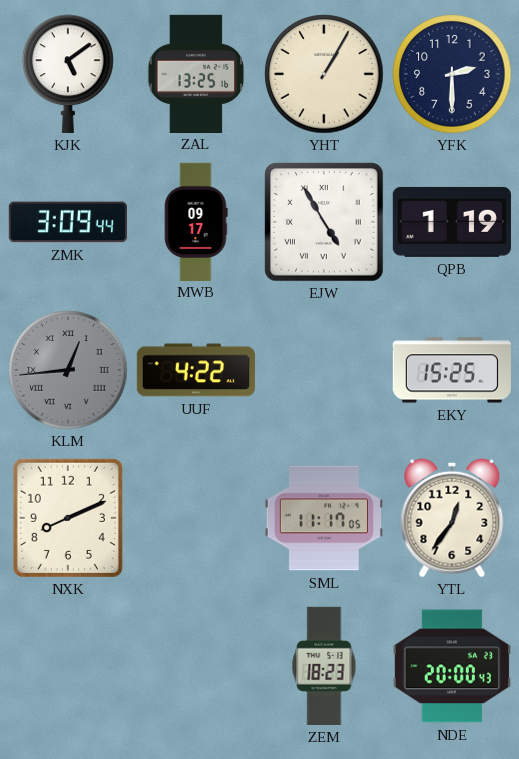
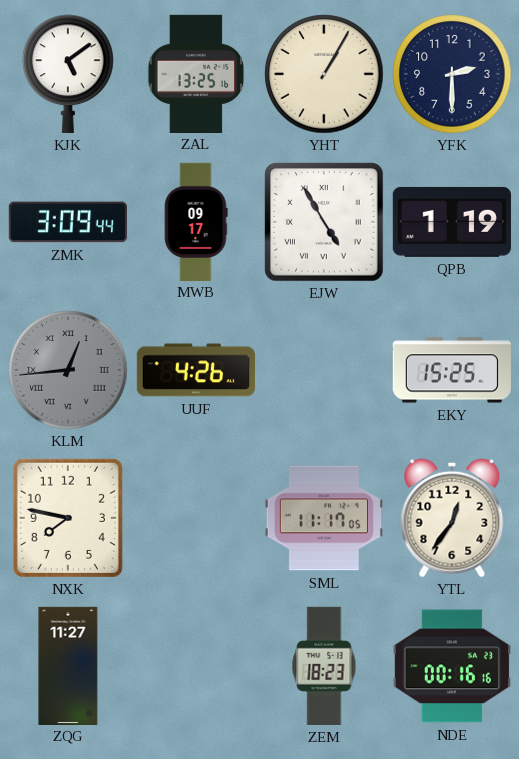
UUF: 4:22 -> 4:26
NXK: 8:11 -> 7:47
ZQG: none -> 11:27
NDE: 20:00 -> 00:16
